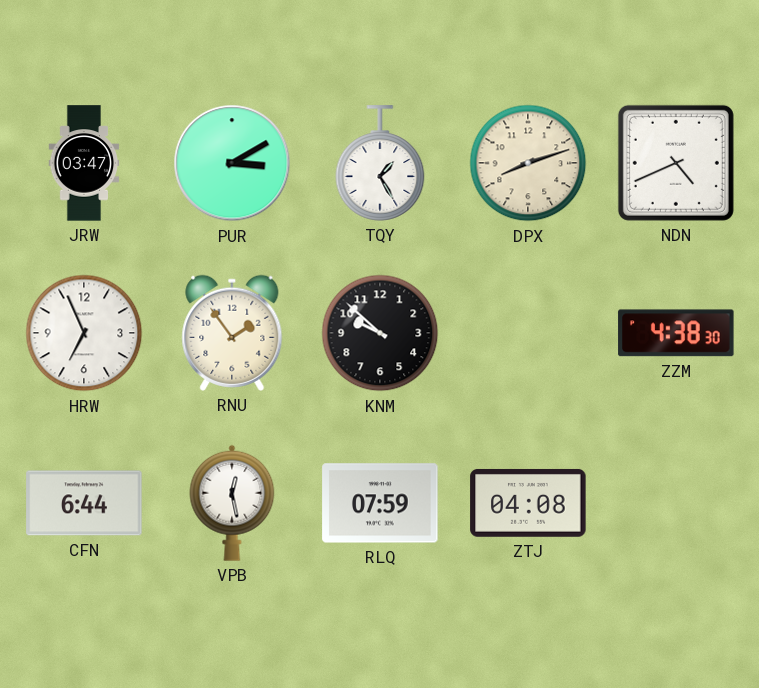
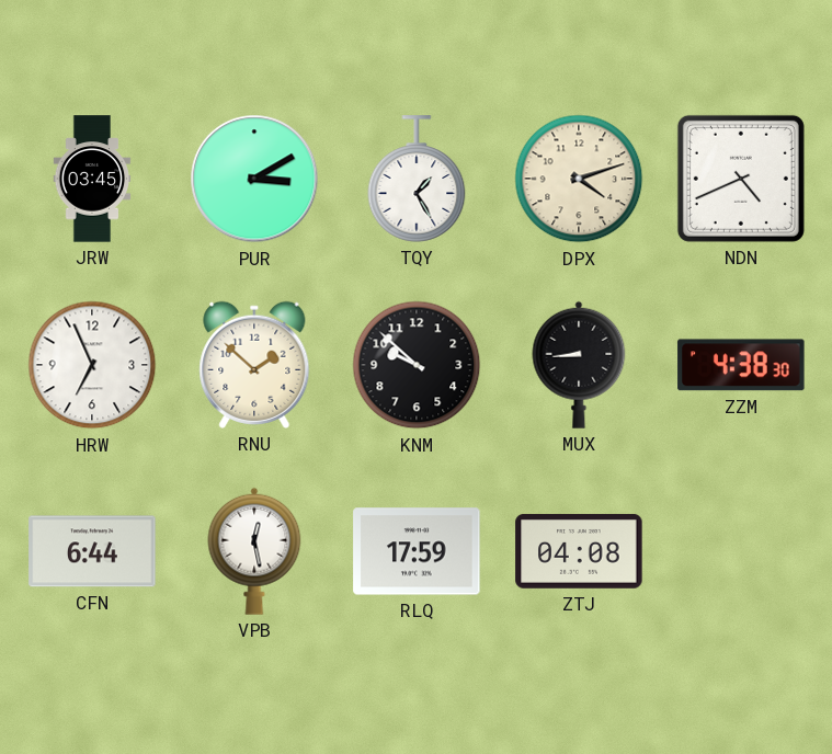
JRW: 03:47 -> 03:45
DPX: 8:12 -> 4:12
RNU: 1:54 -> 1:52
MUX: none -> 8:44
RLQ: 07:59 -> 17:59
